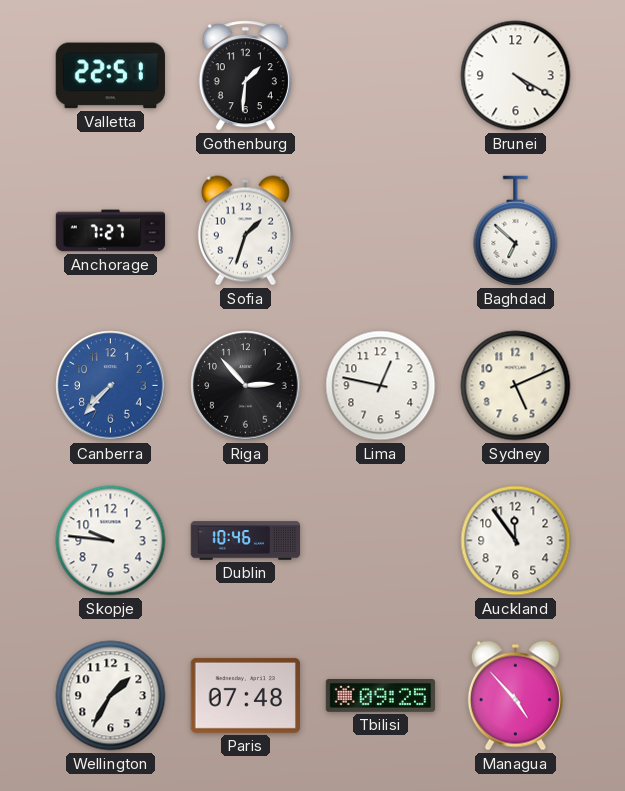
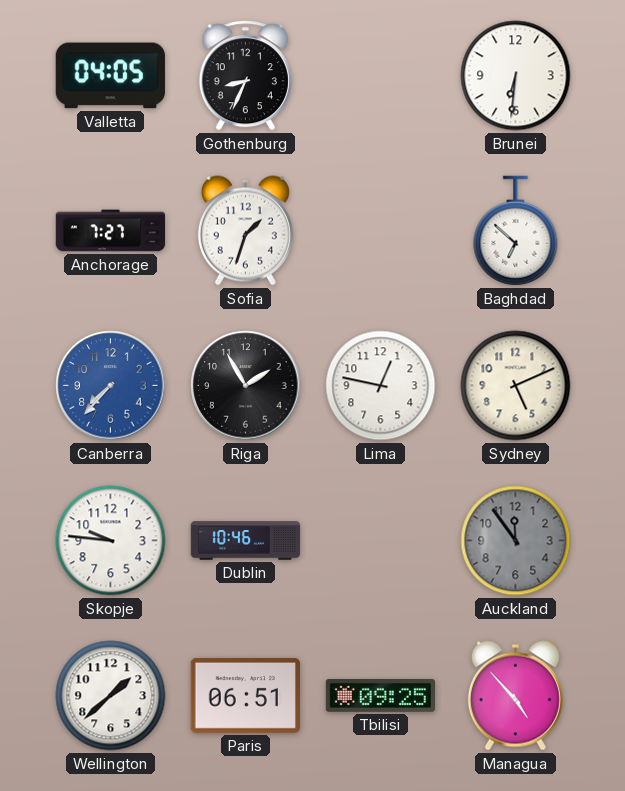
Valletta: 22:51 -> 04:05
Gothenburg: 1:31 -> 8:34
Brunei: 4:20 -> 6:31
Riga: 2:53 -> 1:55
Auckland dial: white -> grey
Wellington: 1:35 -> 1:38
Paris: 07:48 -> 06:51
